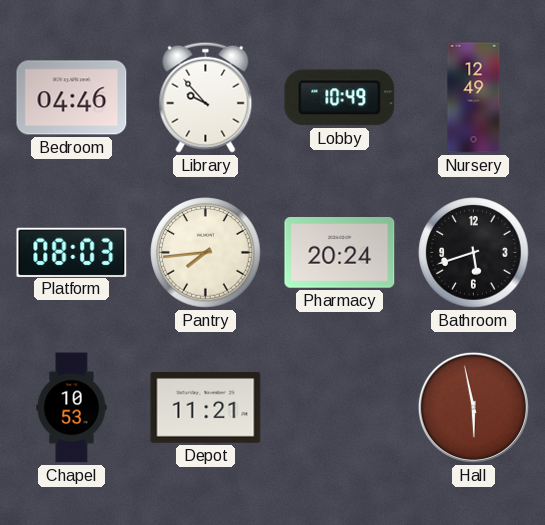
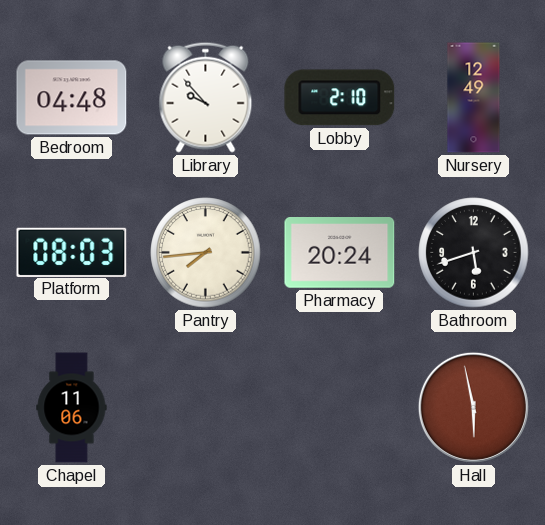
Bedroom: 04:46 -> 04:48
Lobby: 10:49 -> 2:10
Chapel: 10:53 -> 11:06
Depot: 11:21 -> none
